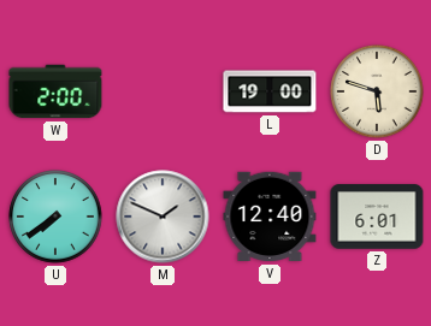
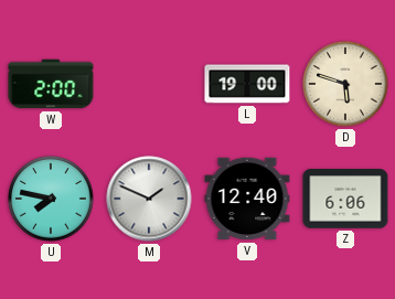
U: 7:39 -> 7:47
Z: 6:01 -> 6:06
